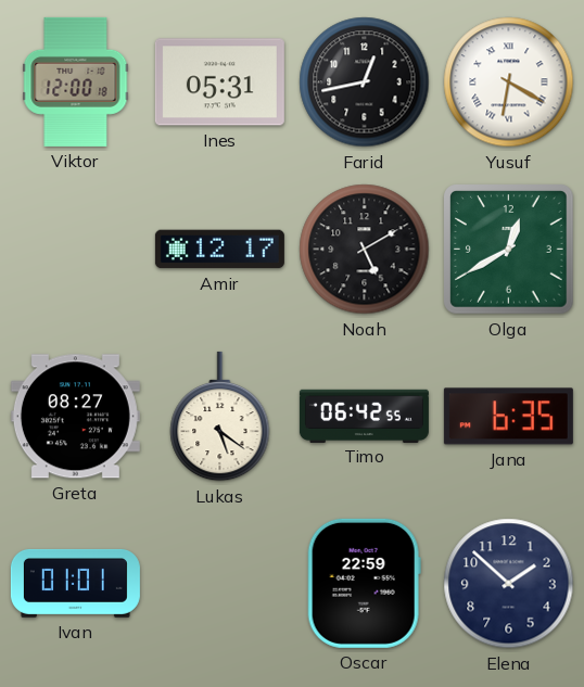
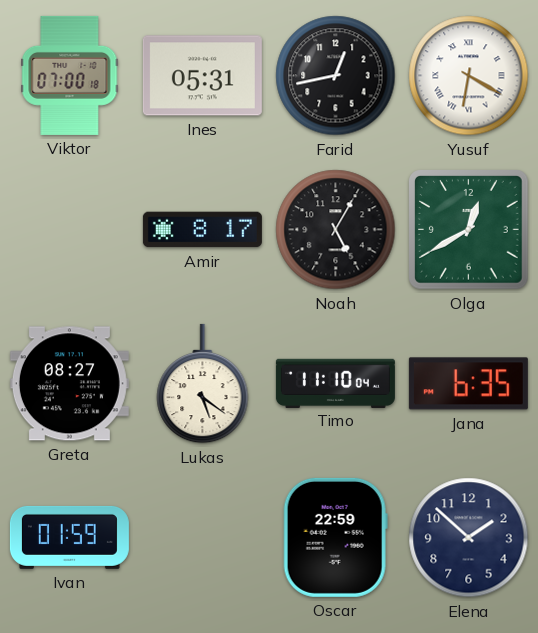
Viktor: 12:00 -> 07:00
Amir: 12:17 -> 8:17
Noah: 5:10 -> 5:05
Timo: 06:42 -> 11:10
Ivan: 01:01 -> 01:59
